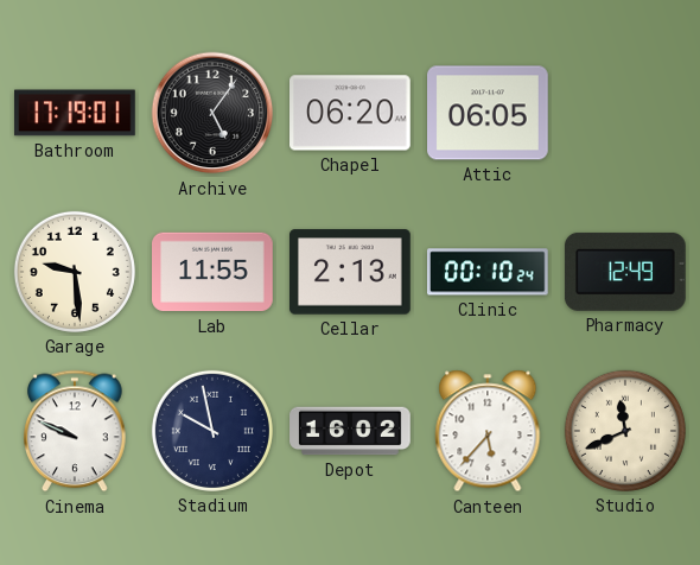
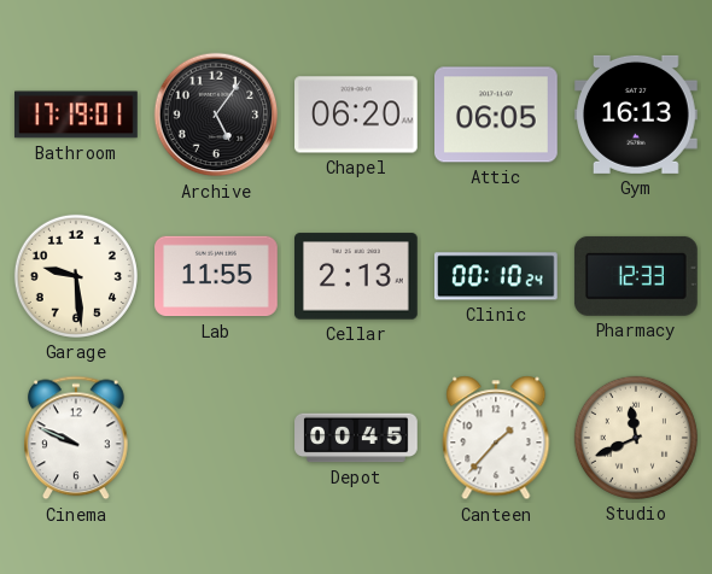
Gym: none -> 16:13
Pharmacy: 12:49 -> 12:33
Stadium: 9:58 -> none
Depot: 16:02 -> 00:45
Canteen: 5:37 -> 1:37
